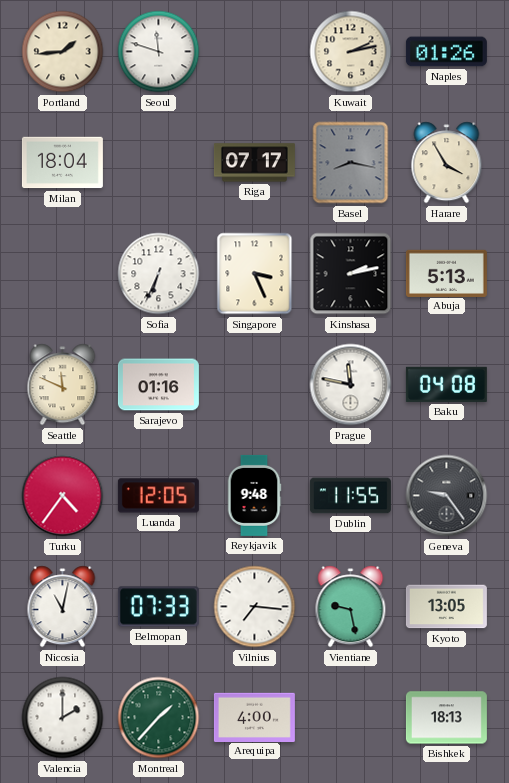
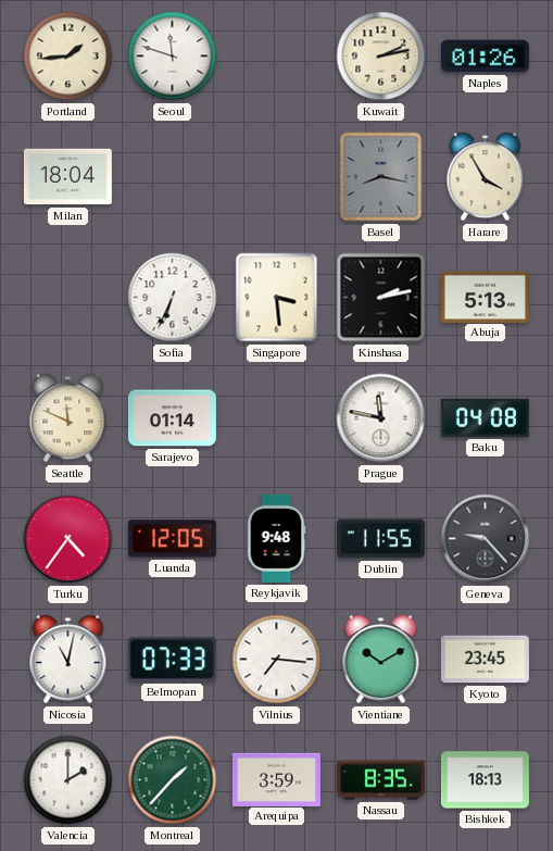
Riga: 07:17 -> none
Singapore: 3:26 -> 3:29
Sarajevo: 01:16 -> 01:14
Geneva: 9:24 -> 9:23
Vientiane: 9:28 -> 10:10
Kyoto: 13:05 -> 23:45
Arequipa: 4:00 -> 3:59
Nassau: none -> 8:35
